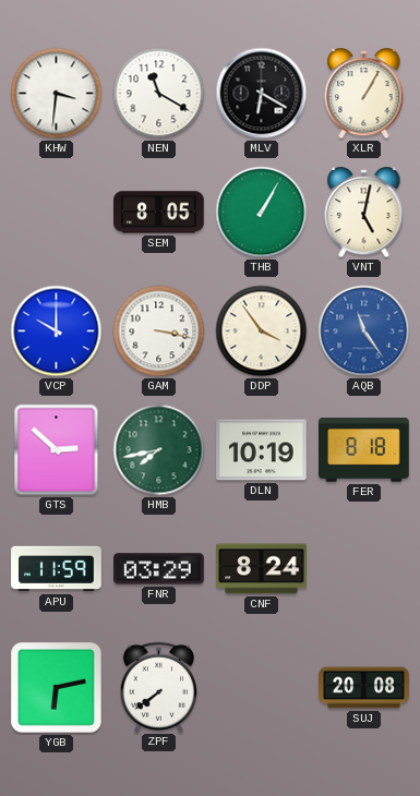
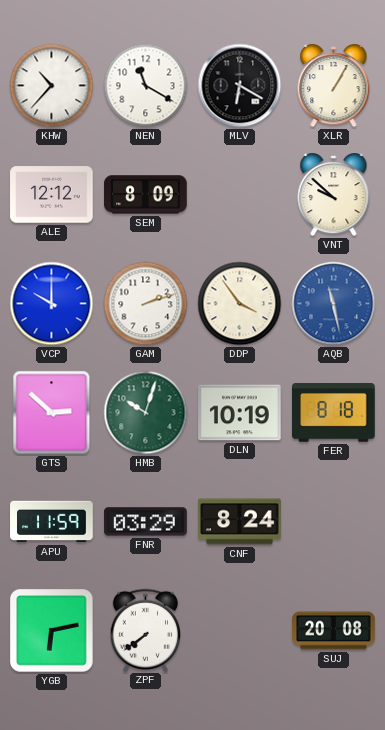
KHW: 3:31 -> 10:37
ALE: none -> 12:12
SEM: 8:05 -> 8:09
THB: 1:05 -> none
VNT: 5:02 -> 9:52
GAM: 3:17 -> 2:12
AQB: 11:24 -> 11:28
HMB: 7:43 -> 10:03
